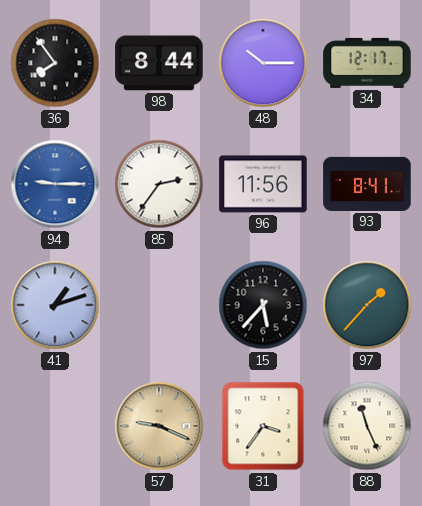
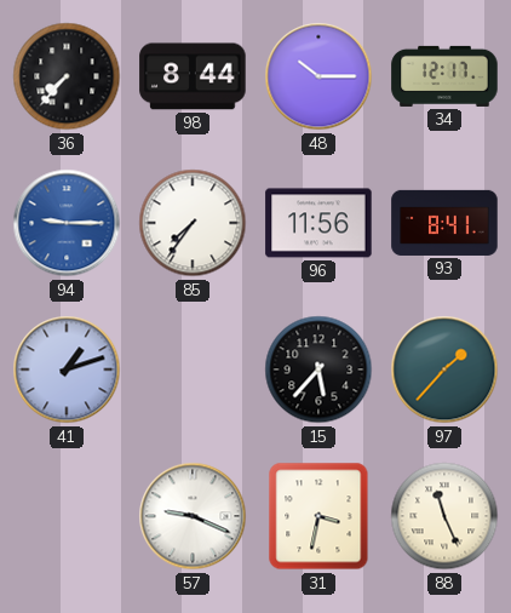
36: 7:54 -> 7:37
85: 2:36 -> 7:36
57 dial: champagne -> white
31: 3:36 -> 3:32
